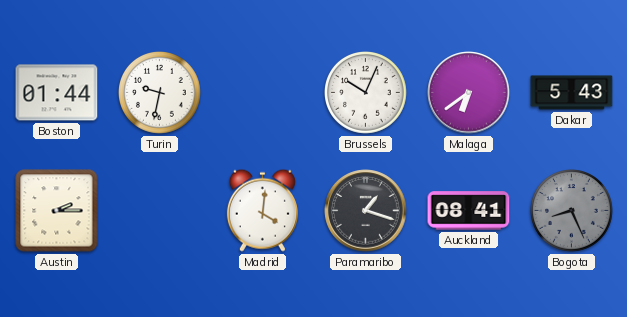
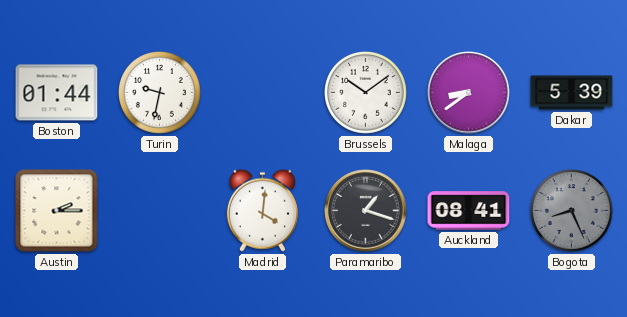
Brussels: 10:04 -> 10:09
Malaga: 6:39 -> 8:39
Dakar: 5:43 -> 5:39
